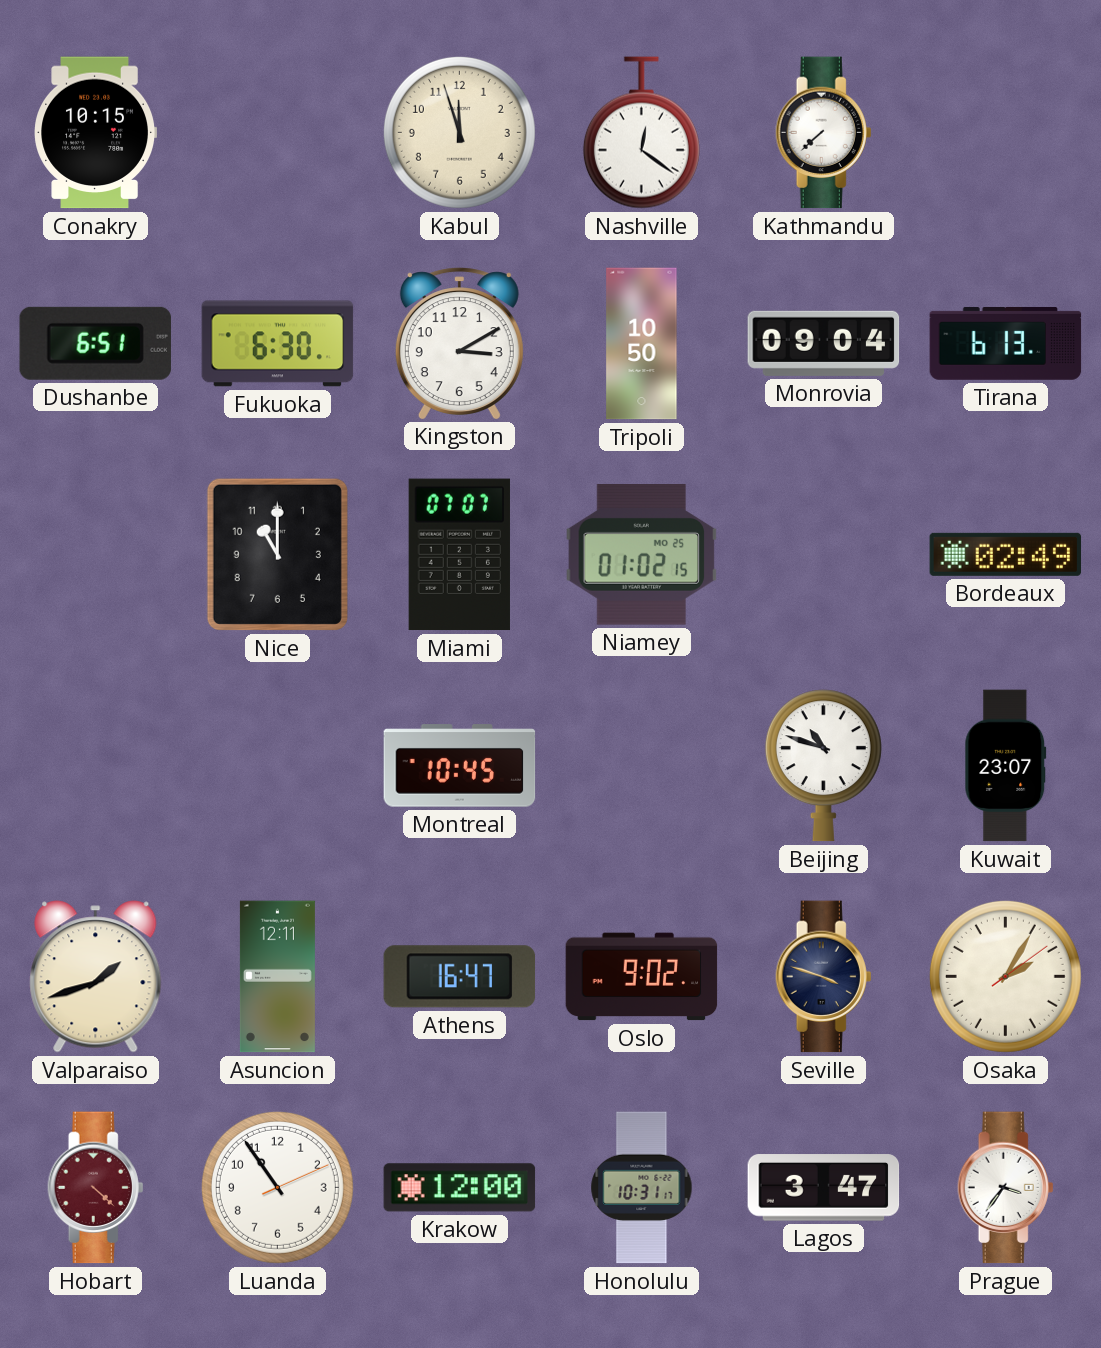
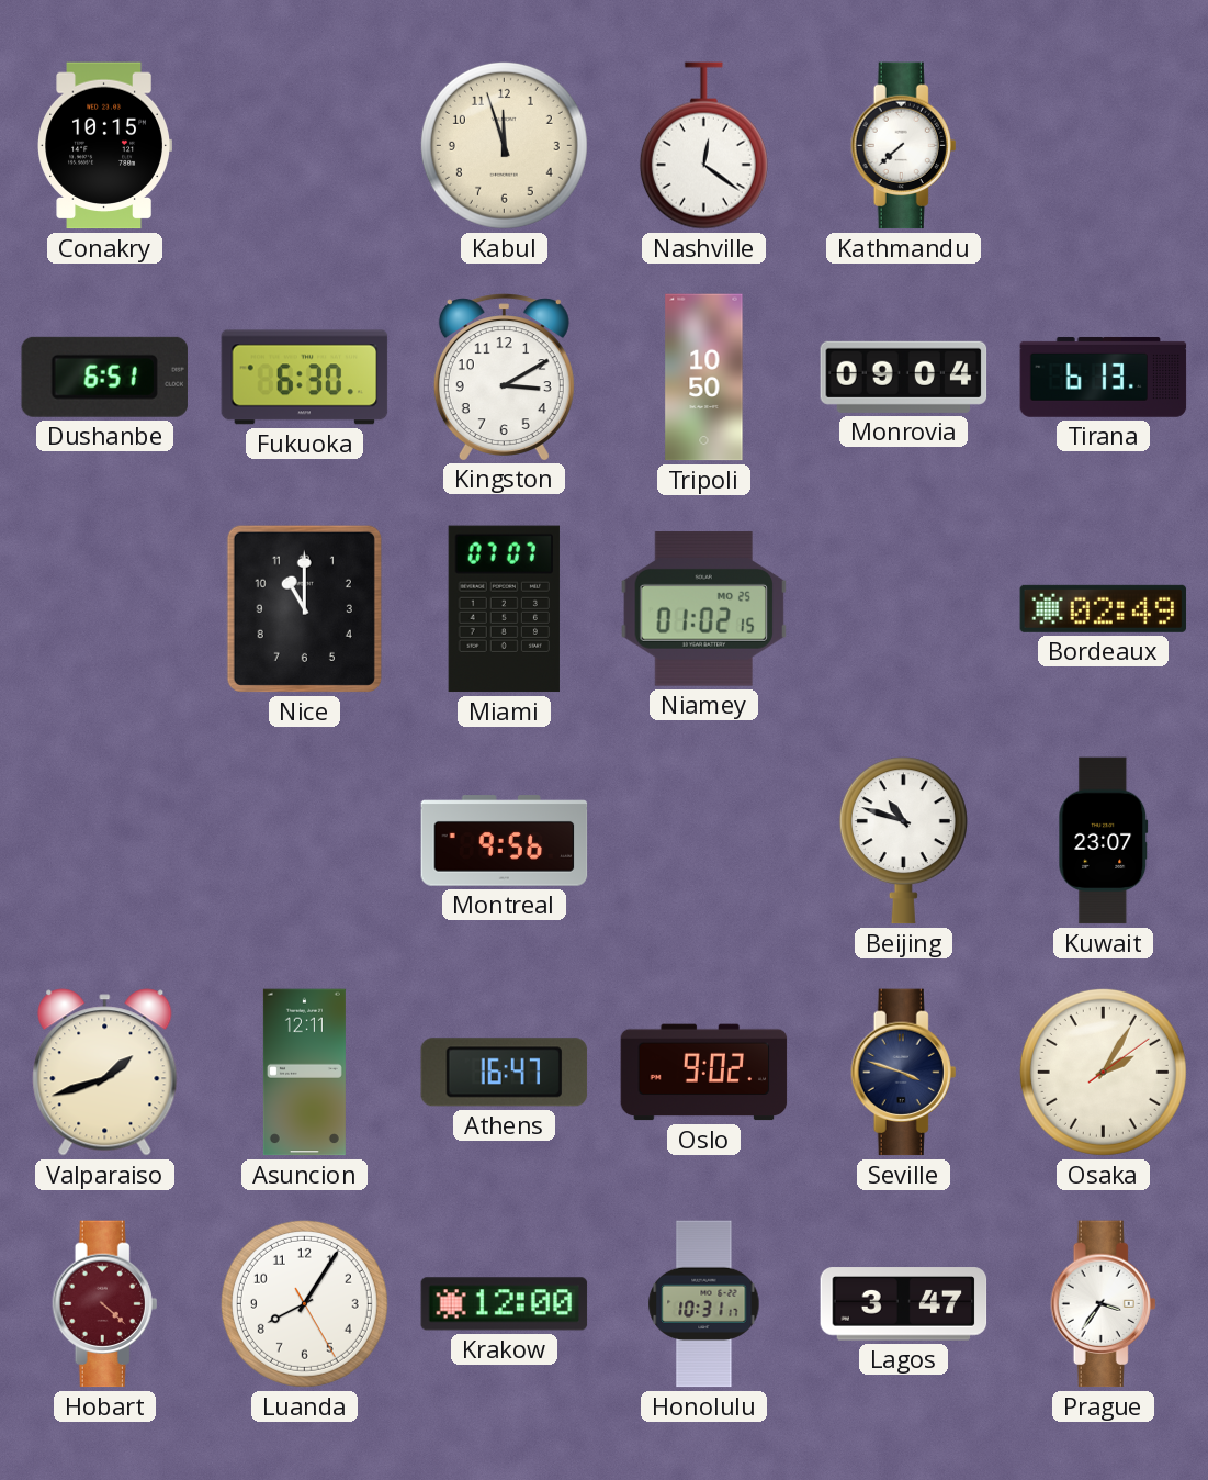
Montreal: 10:45 -> 9:56
Luanda: 10:54 -> 8:05
